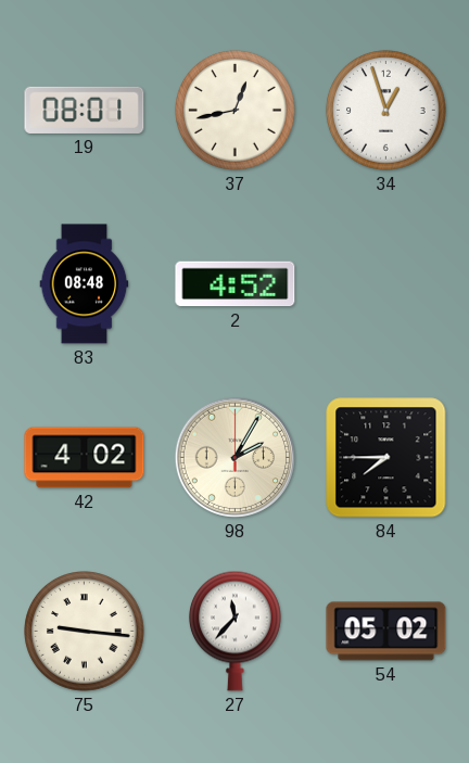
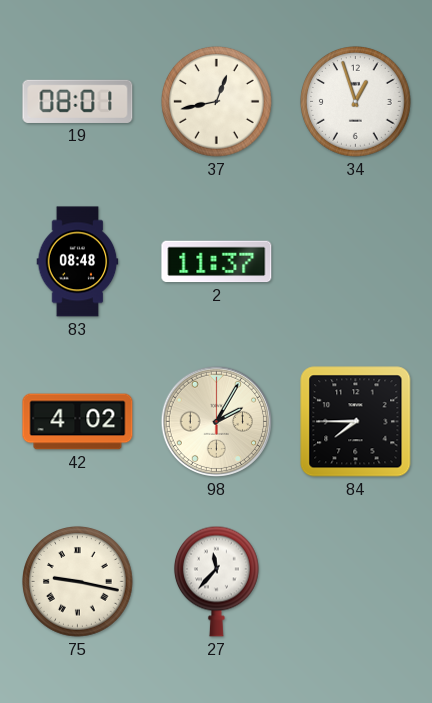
2: 4:52 -> 11:37
75: 9:16 -> 9:17
54: 05:02 -> none
